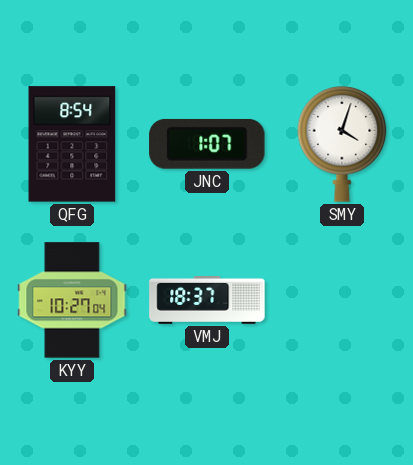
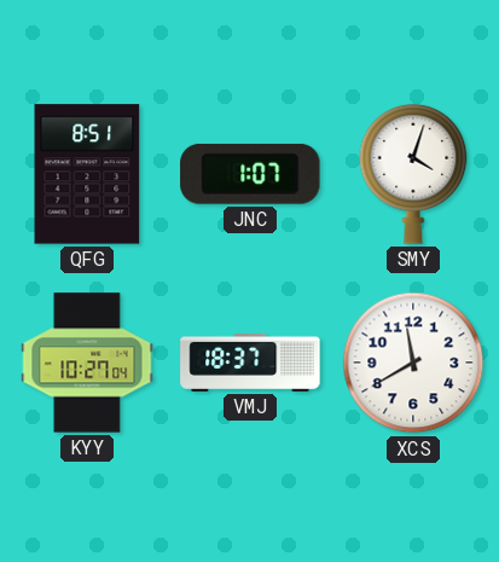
QFG: 8:54 -> 8:51
XCS: none -> 11:40
